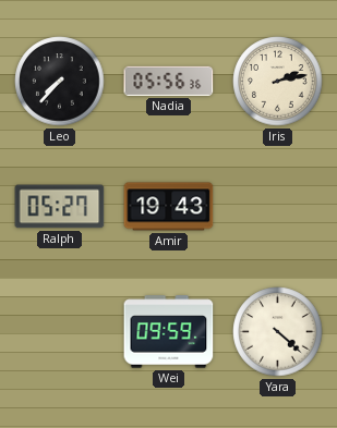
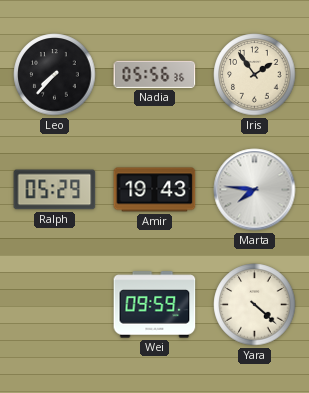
Iris: 2:13 -> 1:54
Ralph: 05:27 -> 05:29
Marta: none -> 7:46
